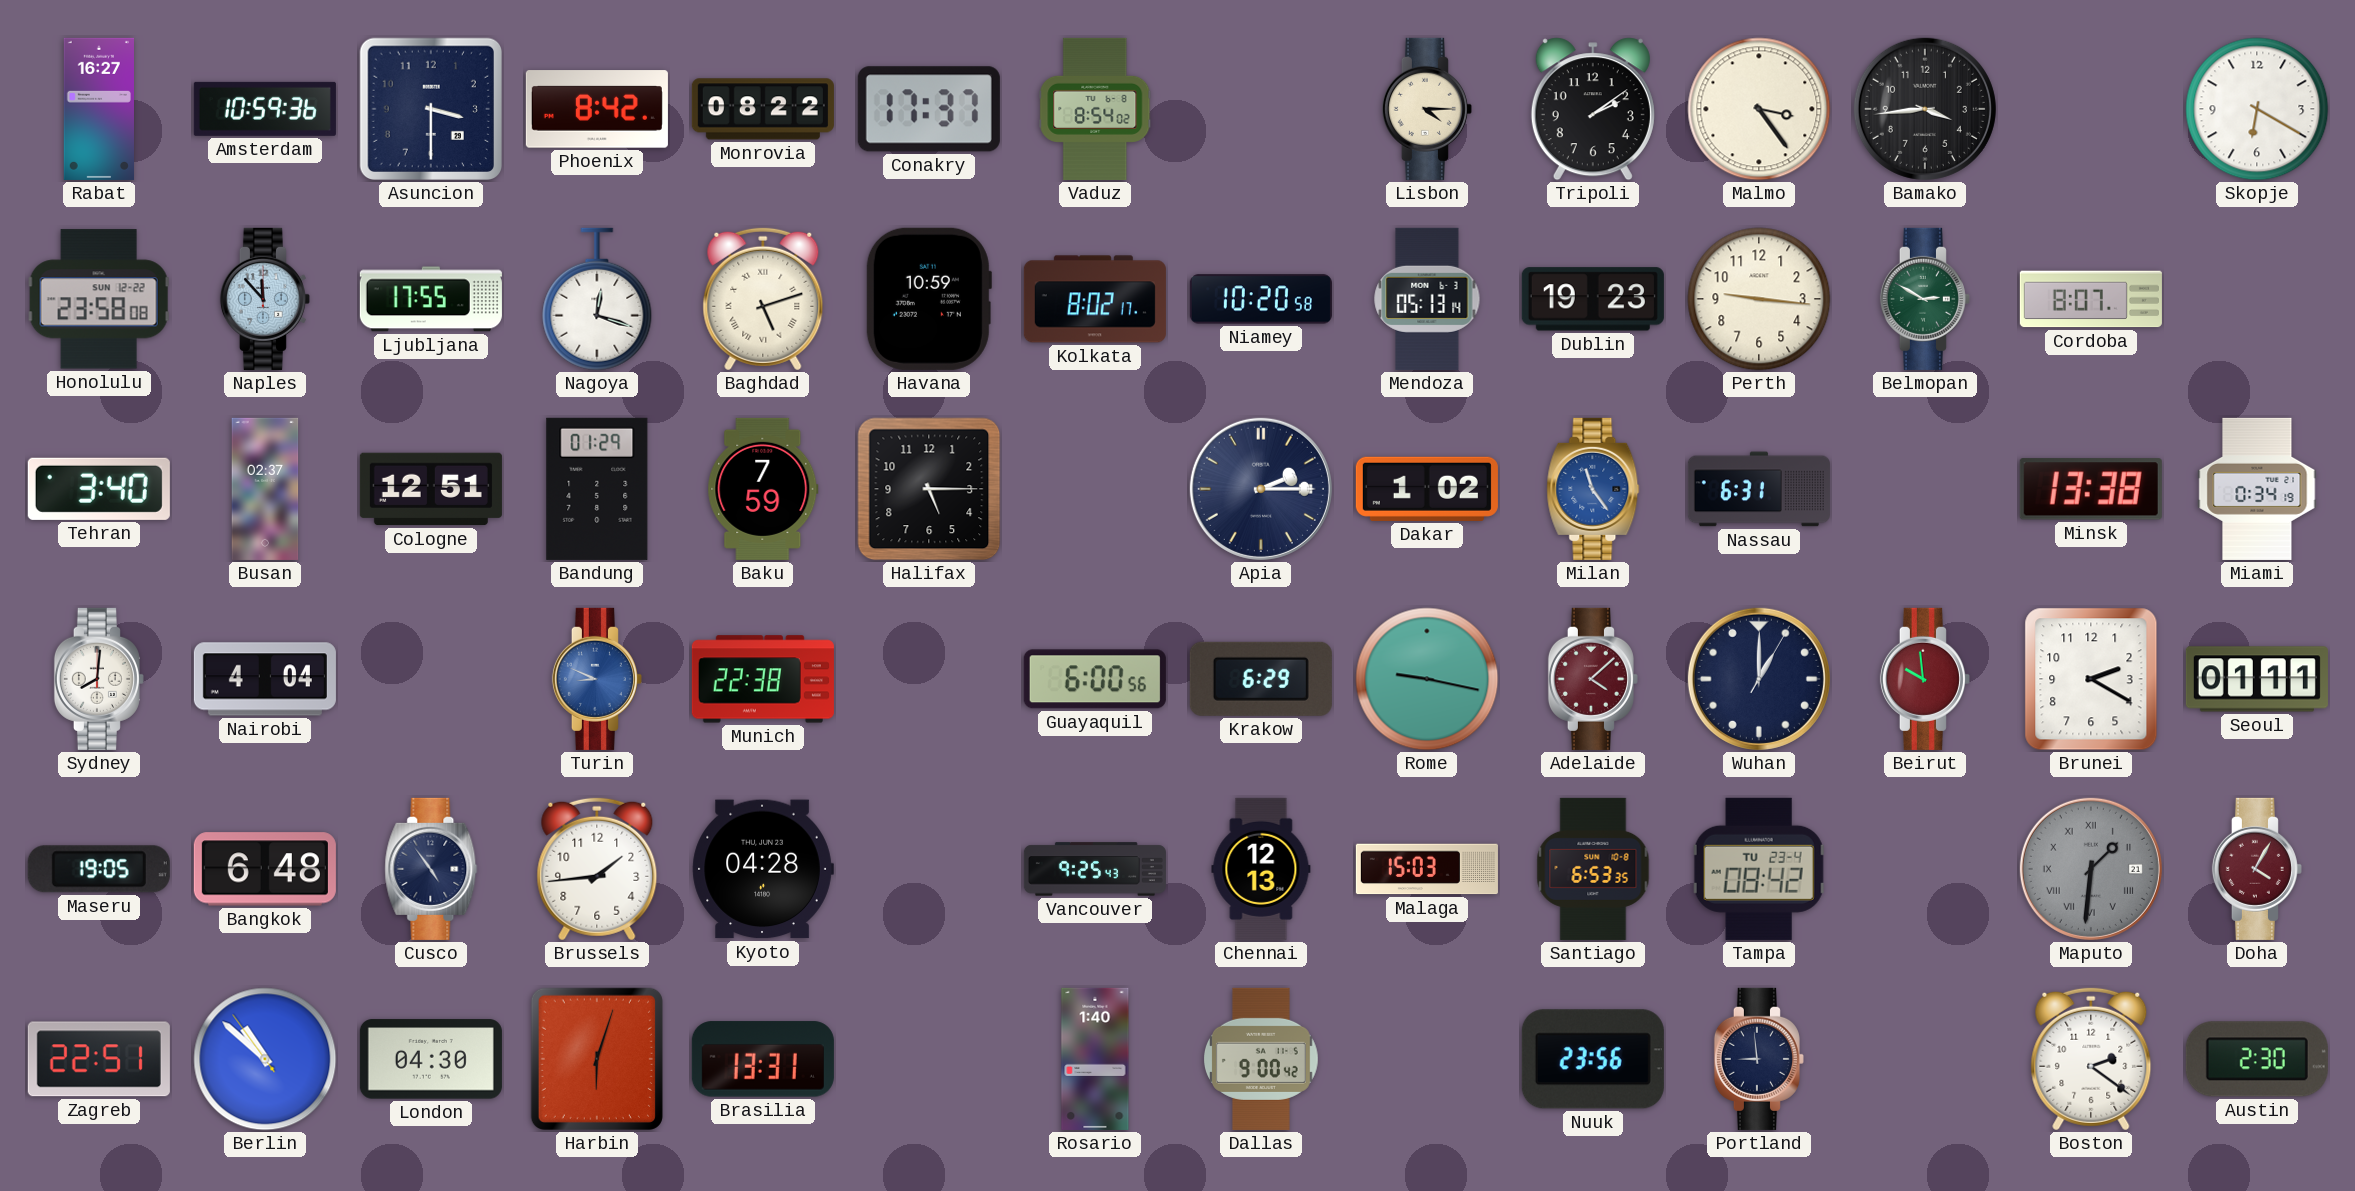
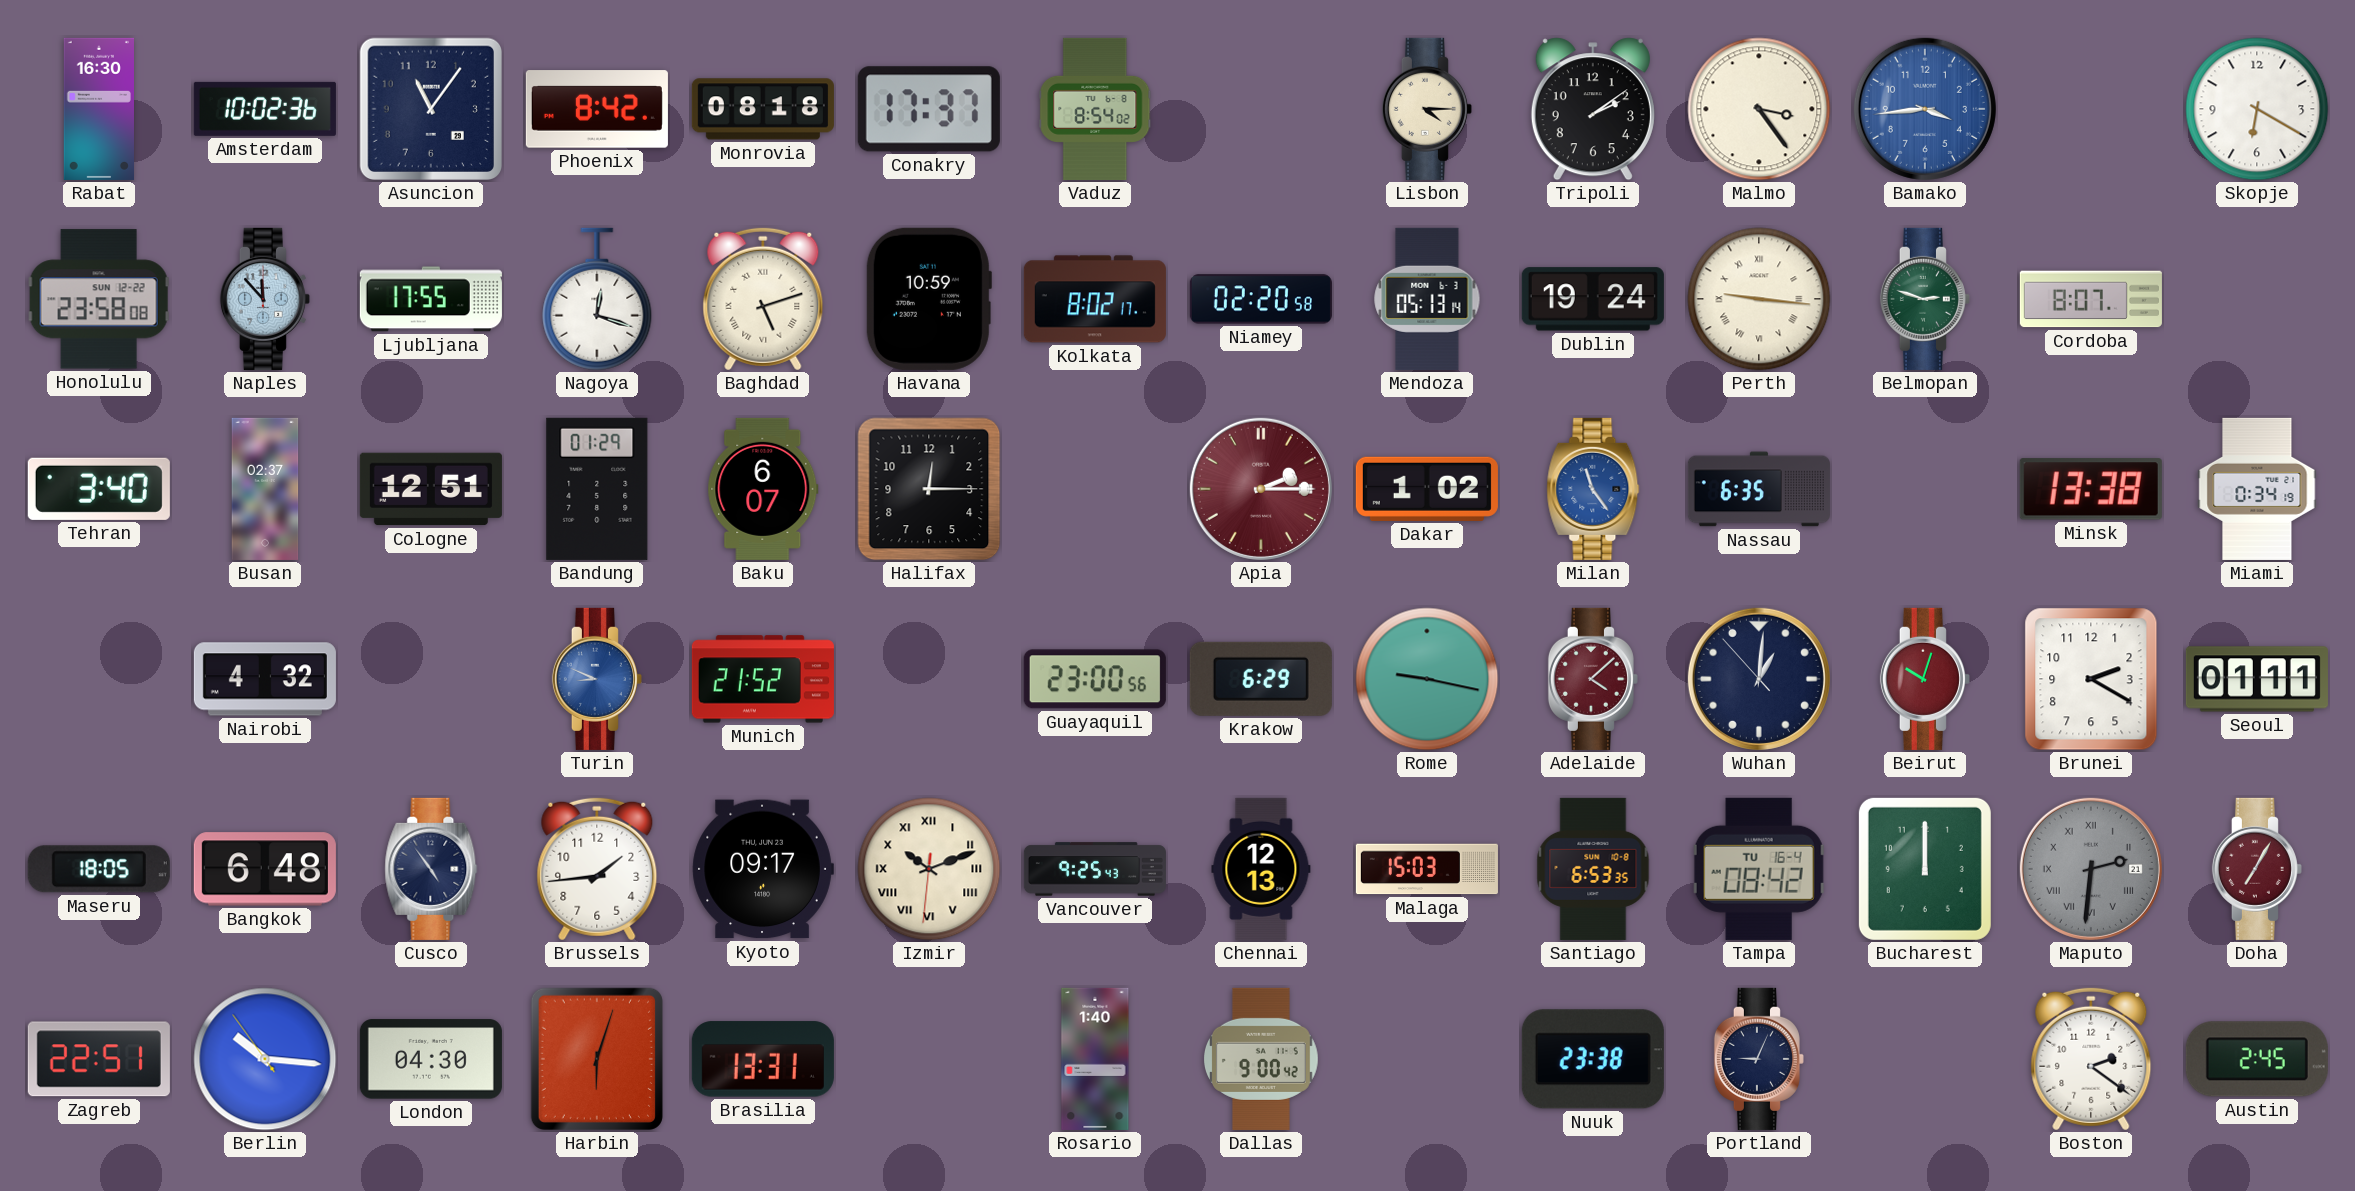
Rabat: 16:27 -> 16:30
Amsterdam: 10:59 -> 10:02
Asuncion: 3:30 -> 11:06
Monrovia: 08:22 -> 08:18
Bamako dial: black -> blue
Niamey: 10:20 -> 02:20
Dublin: 19:23 -> 19:24
Perth numerals: Arabic -> Roman
Belmopan: 2:50 -> 2:48
Baku: 7:59 -> 6:07
Halifax: 5:15 -> 12:15
Apia dial: navy -> burgundy
Nassau: 6:31 -> 6:35
Sydney: 8:01 -> none
Nairobi: 4:04 -> 4:32
Munich: 22:38 -> 21:52
Guayaquil: 6:00 -> 23:00
Wuhan: 1:00:05 -> 1:00:53
Beirut: 9:59 -> 10:03
Maseru: 19:05 -> 18:05
Kyoto: 04:28 -> 09:17
Izmir: none -> 10:11
Tampa date: TU 23-4 -> TU 16-4
Bucharest: none -> 12:00
Maputo: 1:31 -> 2:31
Doha: 4:05 -> 7:05
Berlin: 10:51 -> 10:15
Nuuk: 23:56 -> 23:38
Portland: 8:59 -> 9:04
Austin: 2:30 -> 2:45
